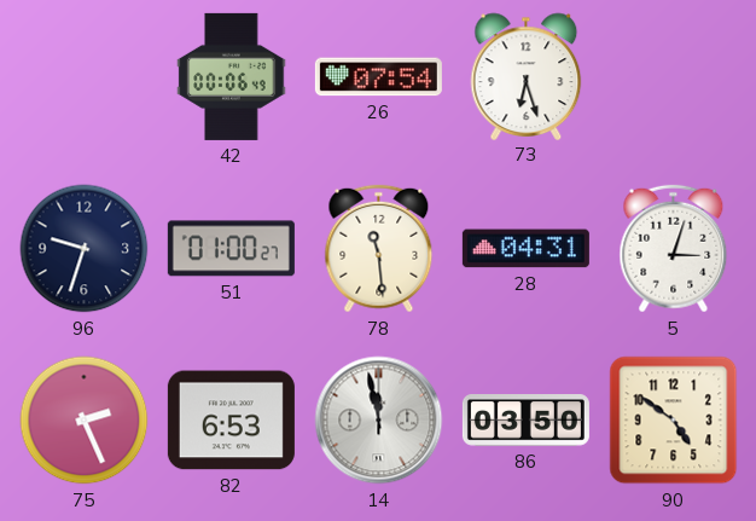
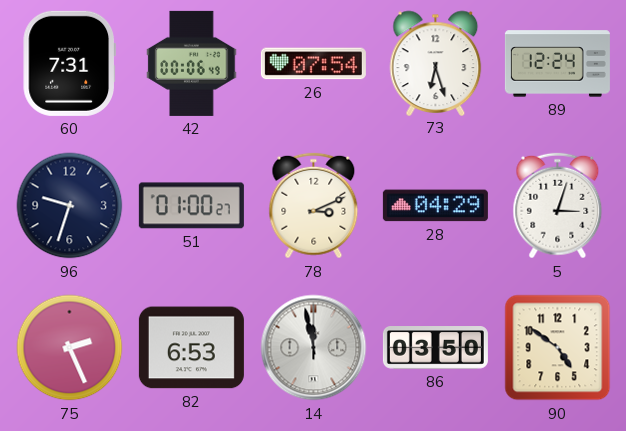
60: none -> 7:31
89: none -> 12:24
78: 11:29 -> 3:11
28: 04:31 -> 04:29
